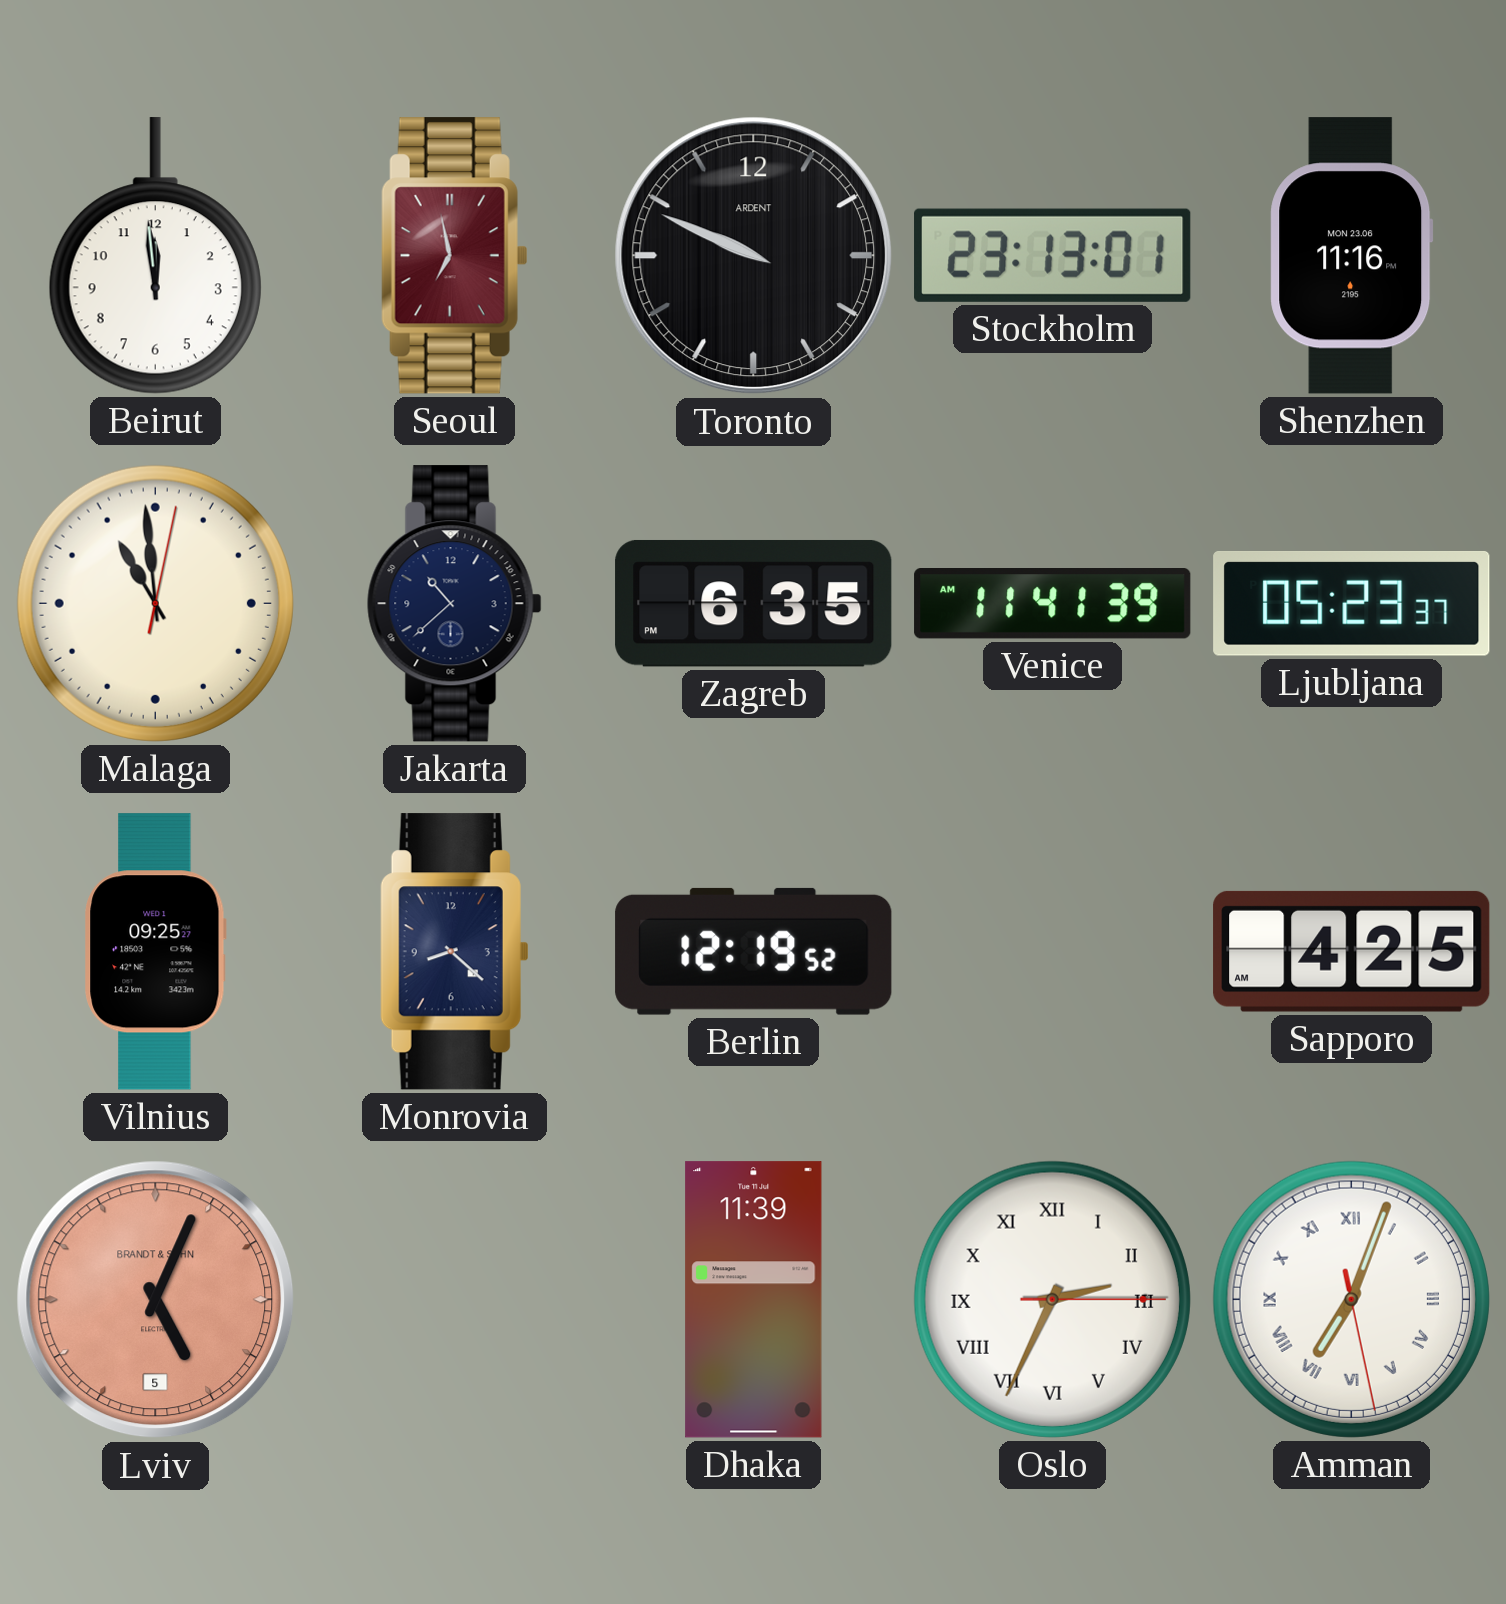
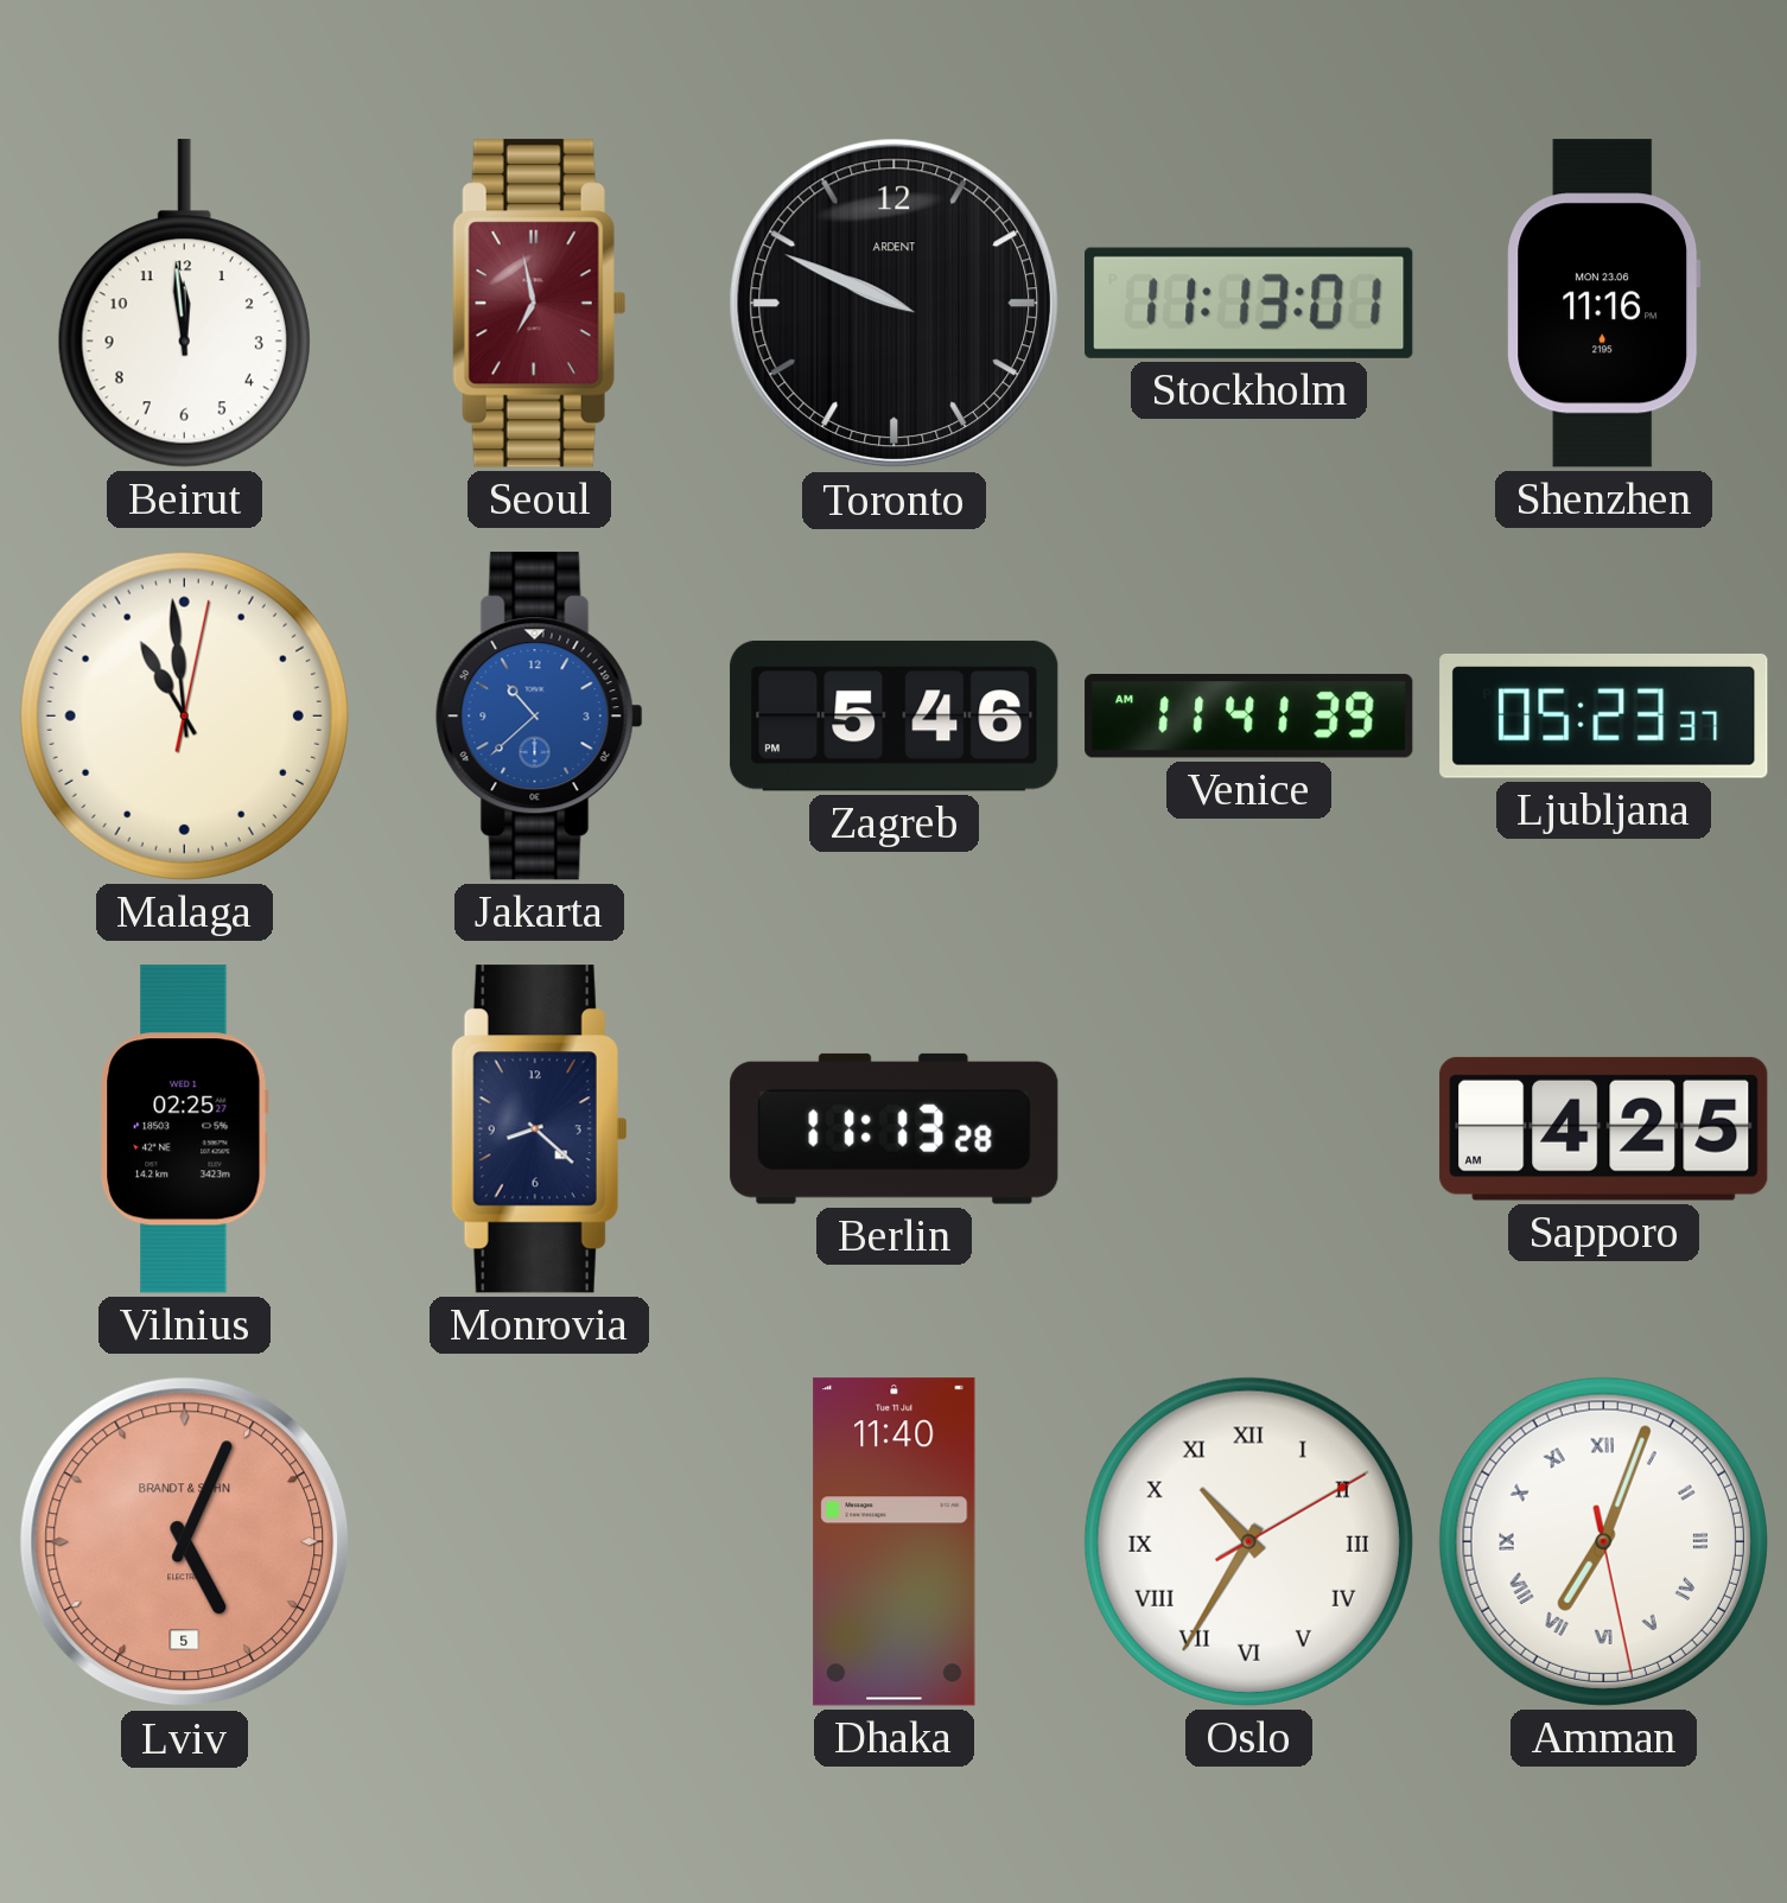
Stockholm: 23:13 -> 11:13
Jakarta dial: navy -> blue
Zagreb: 6:35 -> 5:46
Vilnius: 09:25 -> 02:25
Berlin: 12:19 -> 11:13
Dhaka: 11:39 -> 11:40
Oslo: 2:34 -> 10:35
